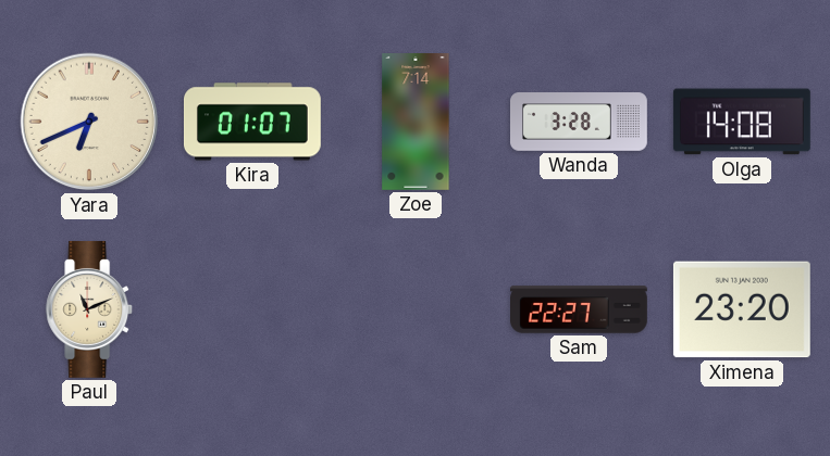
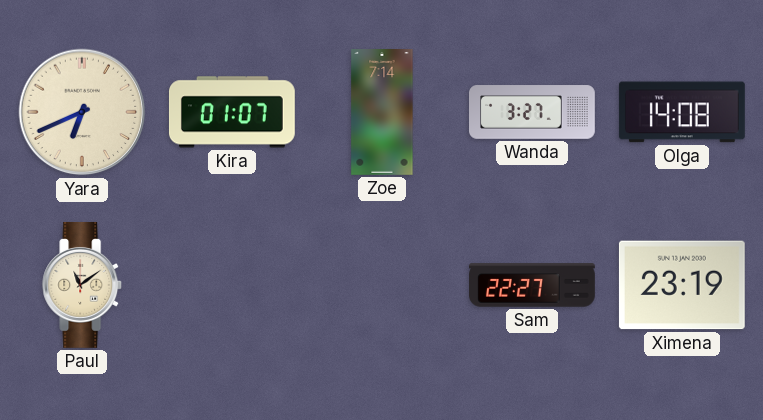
Wanda: 3:28 -> 3:27
Paul: 11:11 -> 11:09
Ximena: 23:20 -> 23:19
